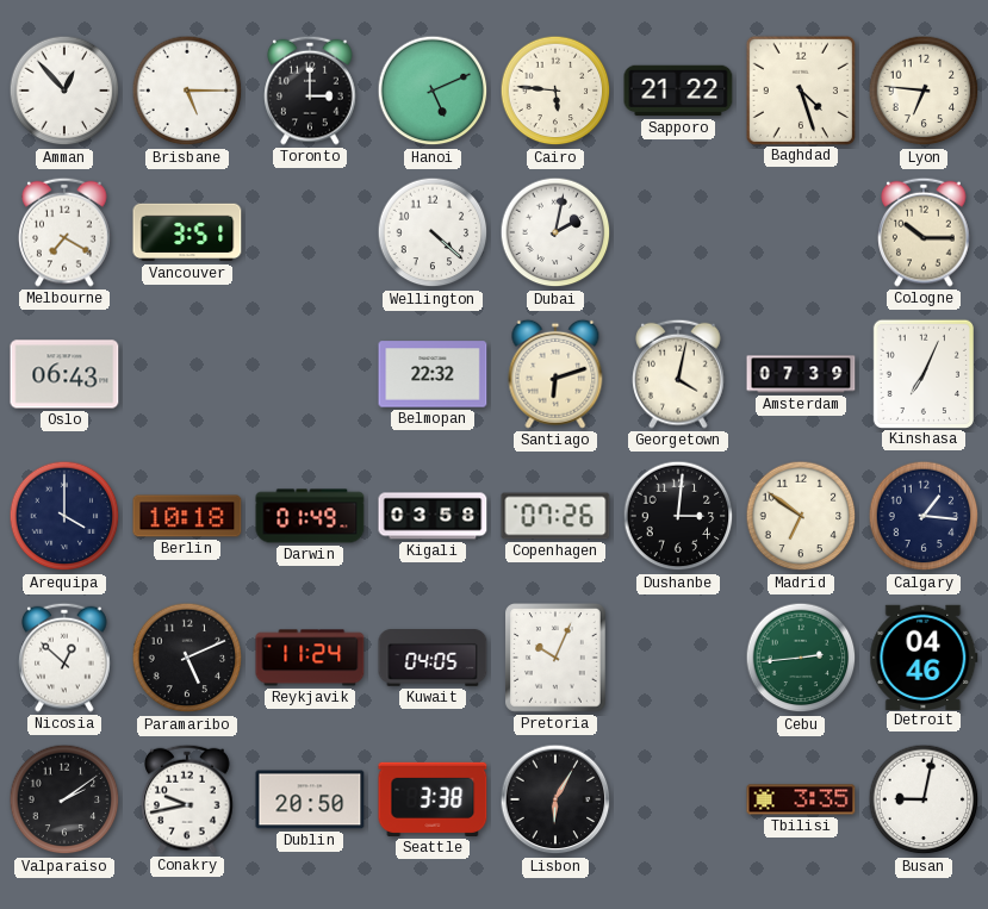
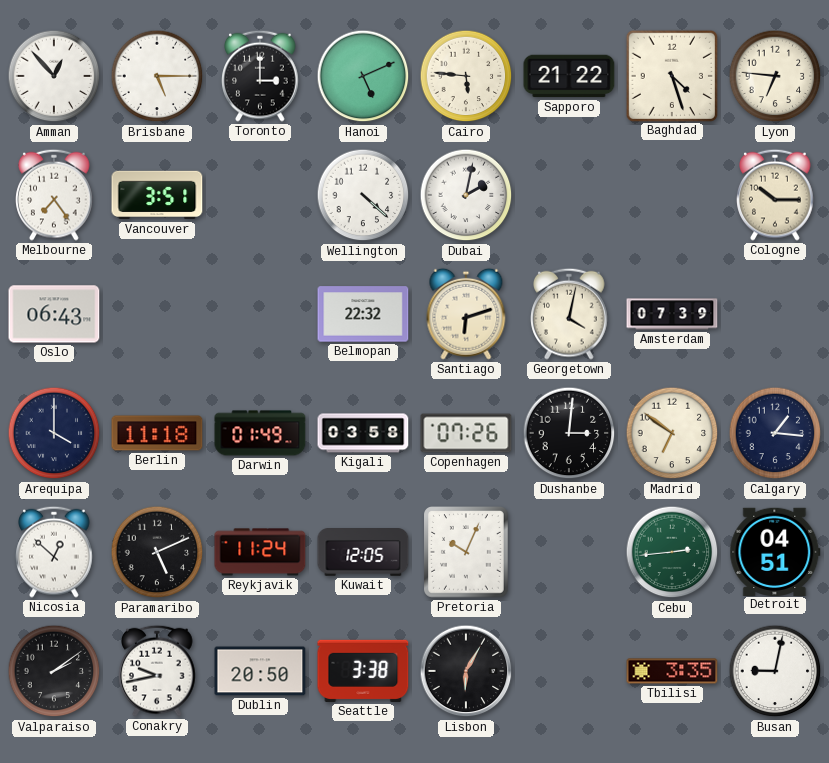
Melbourne: 7:20 -> 7:24
Kinshasa: 7:04 -> none
Berlin: 10:18 -> 11:18
Kuwait: 04:05 -> 12:05
Detroit: 04:46 -> 04:51
